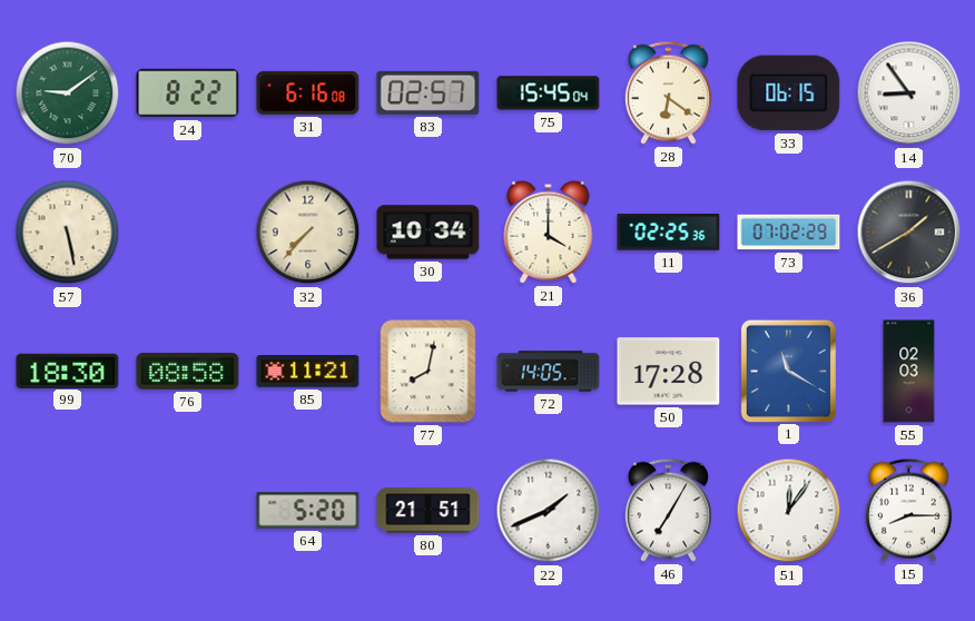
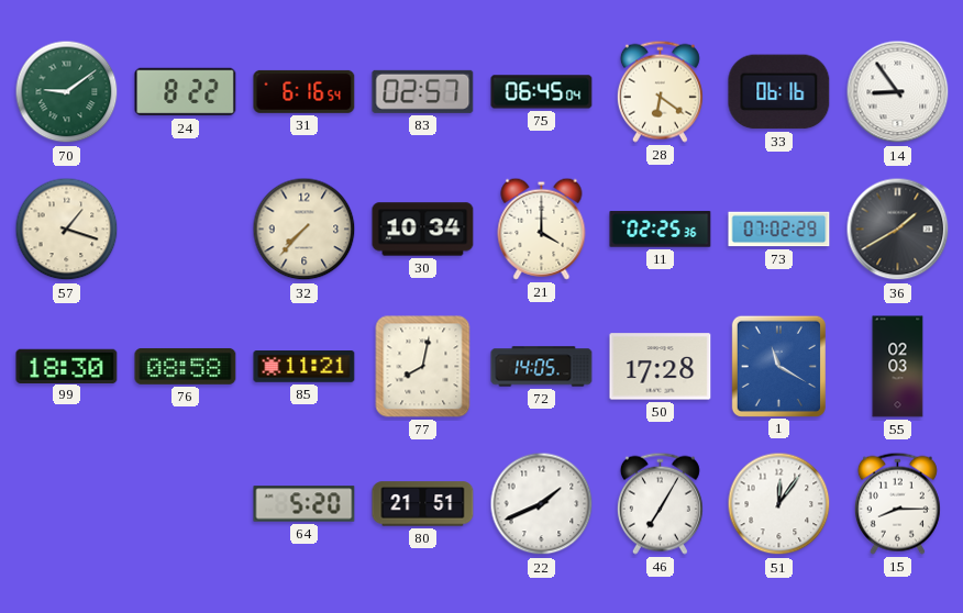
31: 6:16:08 -> 6:16:54
75: 15:45 -> 06:45
33: 06:15 -> 06:16
57: 5:28 -> 1:18
